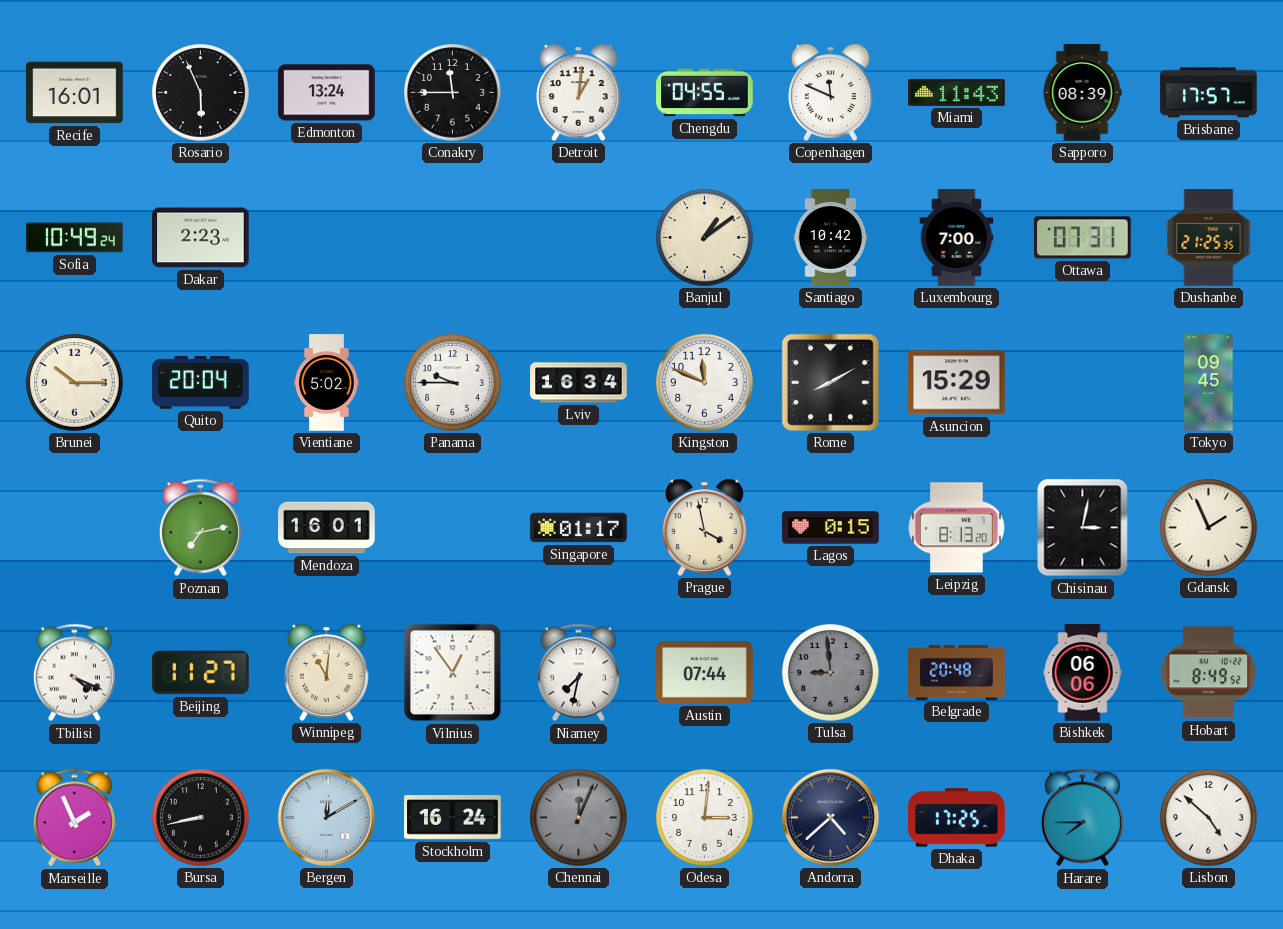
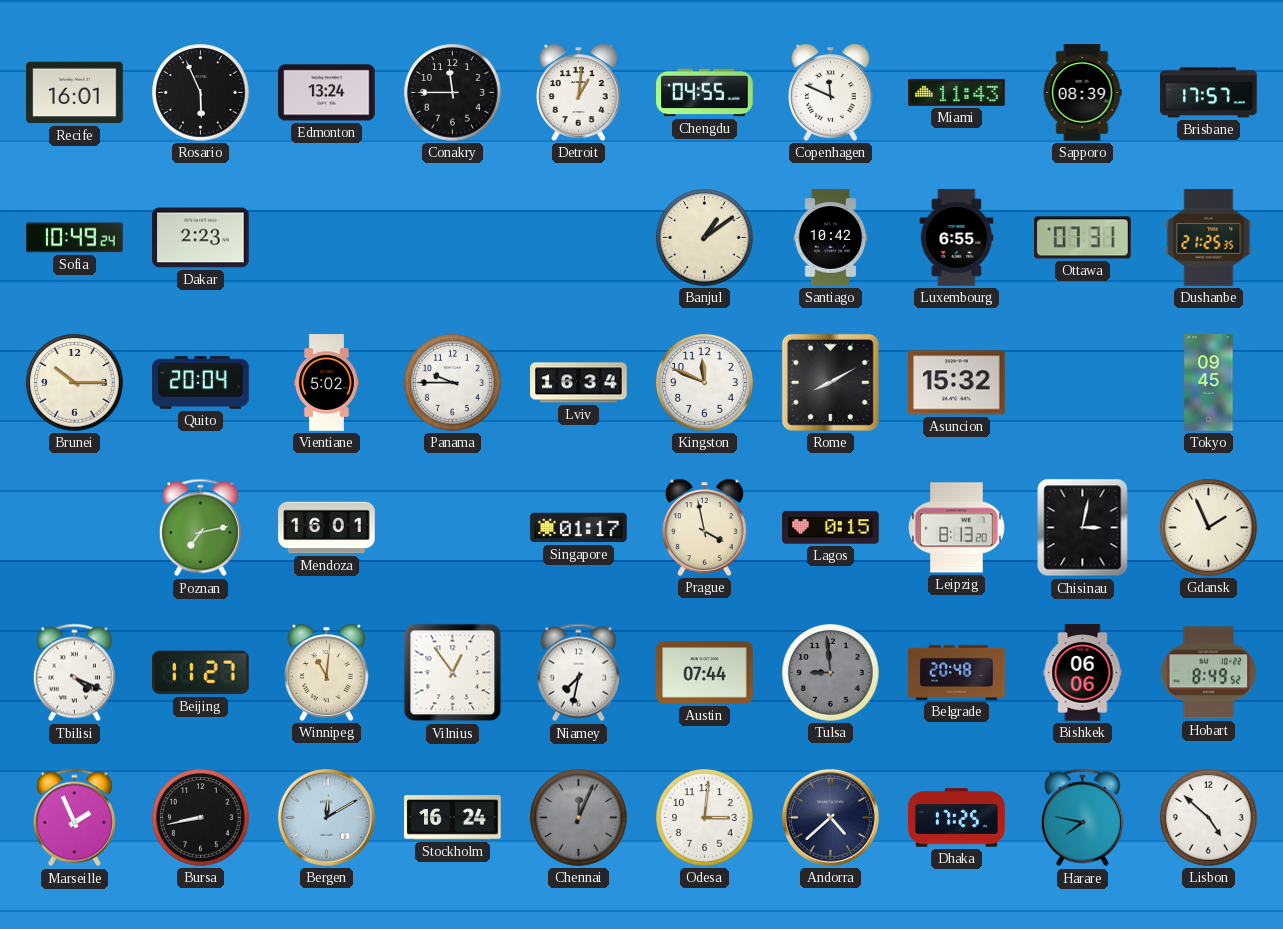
Luxembourg: 7:00 -> 6:55
Asuncion: 15:29 -> 15:32
Harare: 7:45 -> 7:47
